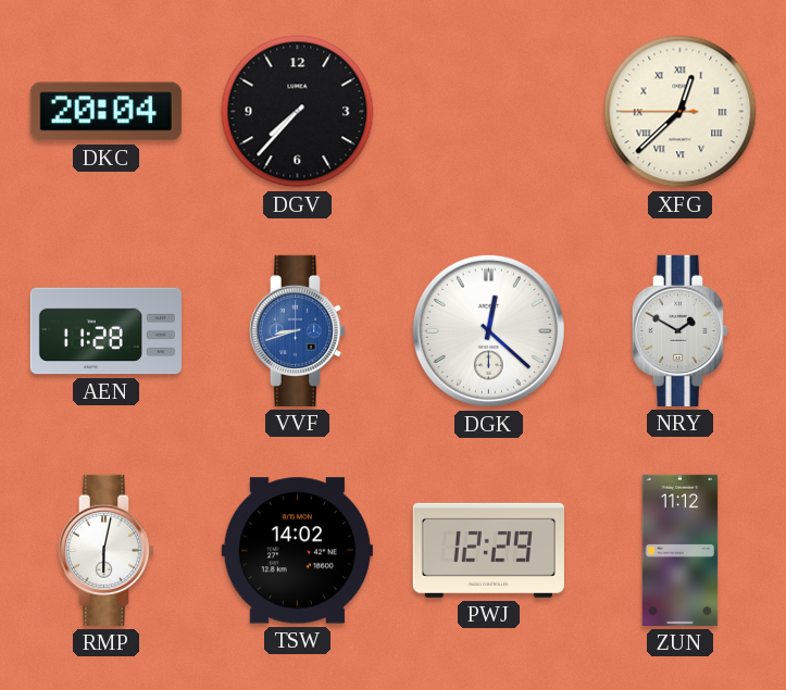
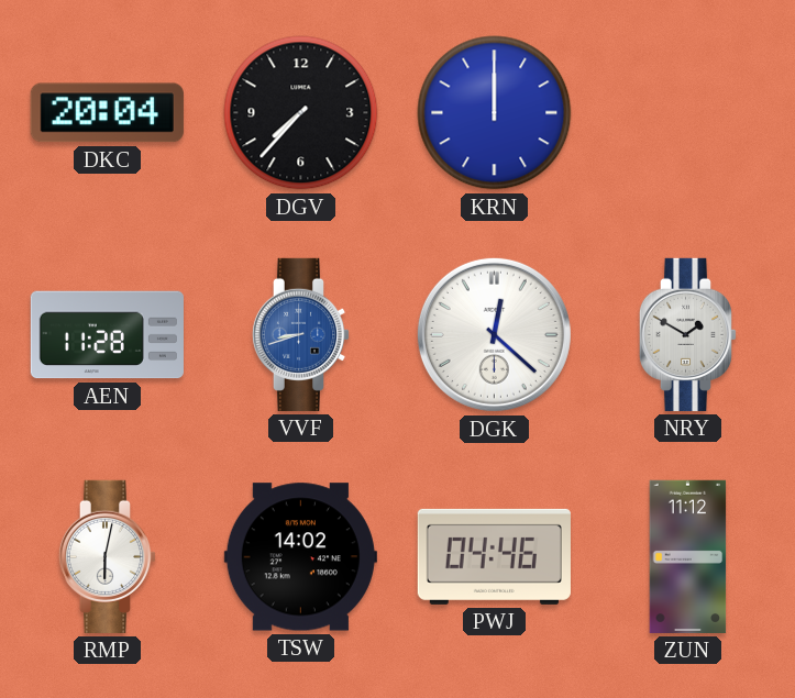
KRN: none -> 12:00
XFG: 12:37 -> none
PWJ: 12:29 -> 04:46
